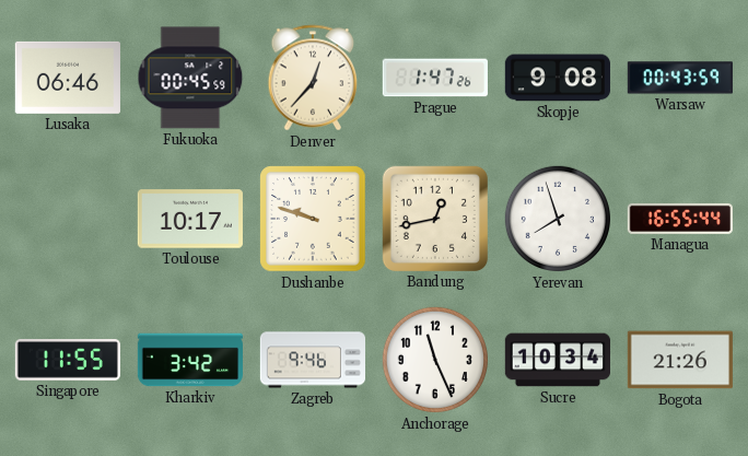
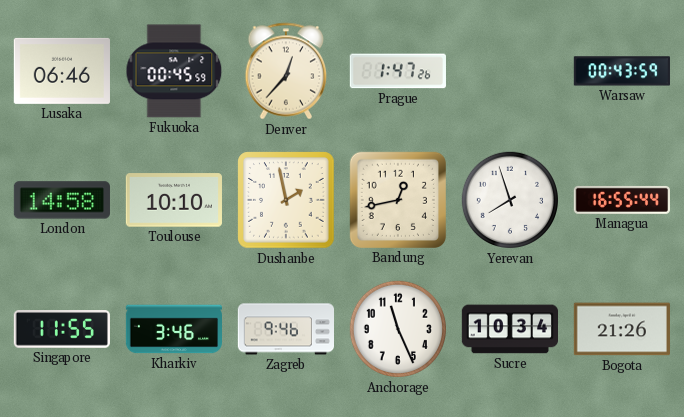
Skopje: 9:08 -> none
London: none -> 14:58
Toulouse: 10:17 -> 10:10
Dushanbe: 9:48 -> 1:58
Kharkiv: 3:42 -> 3:46
